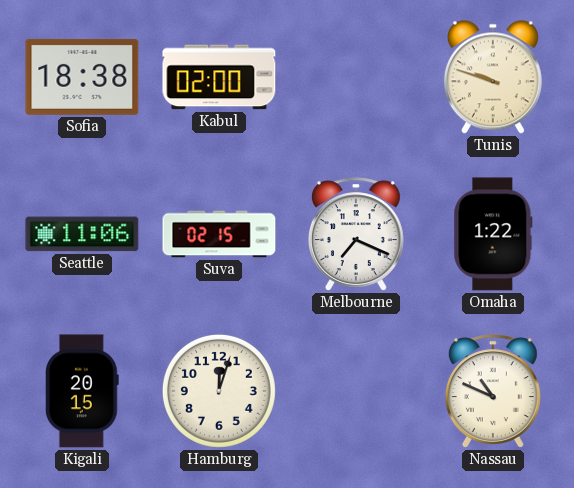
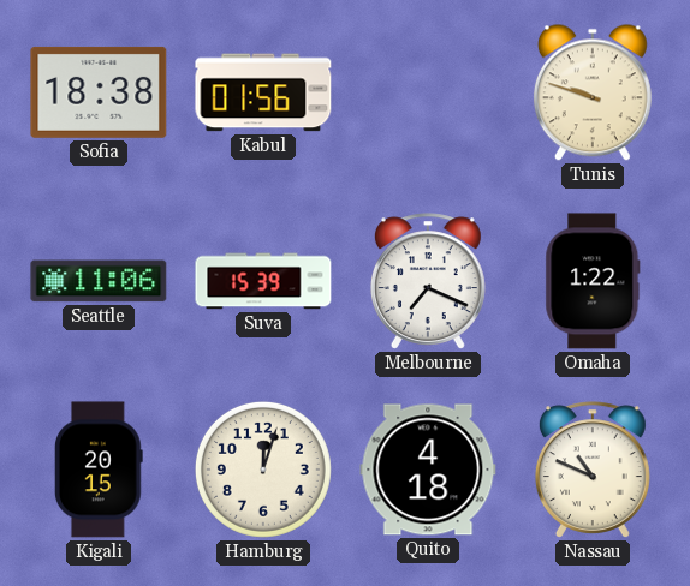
Kabul: 02:00 -> 01:56
Suva: 02:15 -> 15:39
Quito: none -> 4:18
